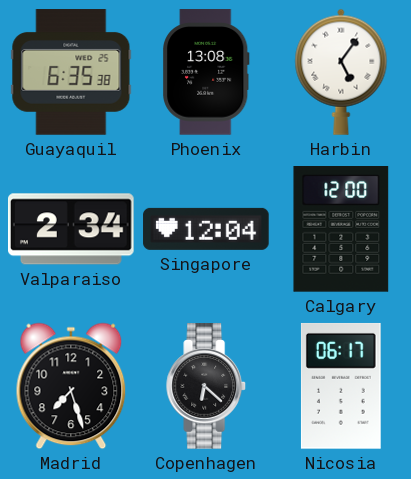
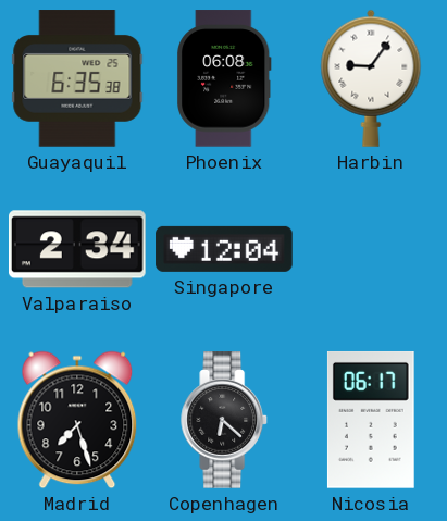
Phoenix: 13:08 -> 06:08
Harbin: 5:06 -> 9:06
Calgary: 12:00 -> none
